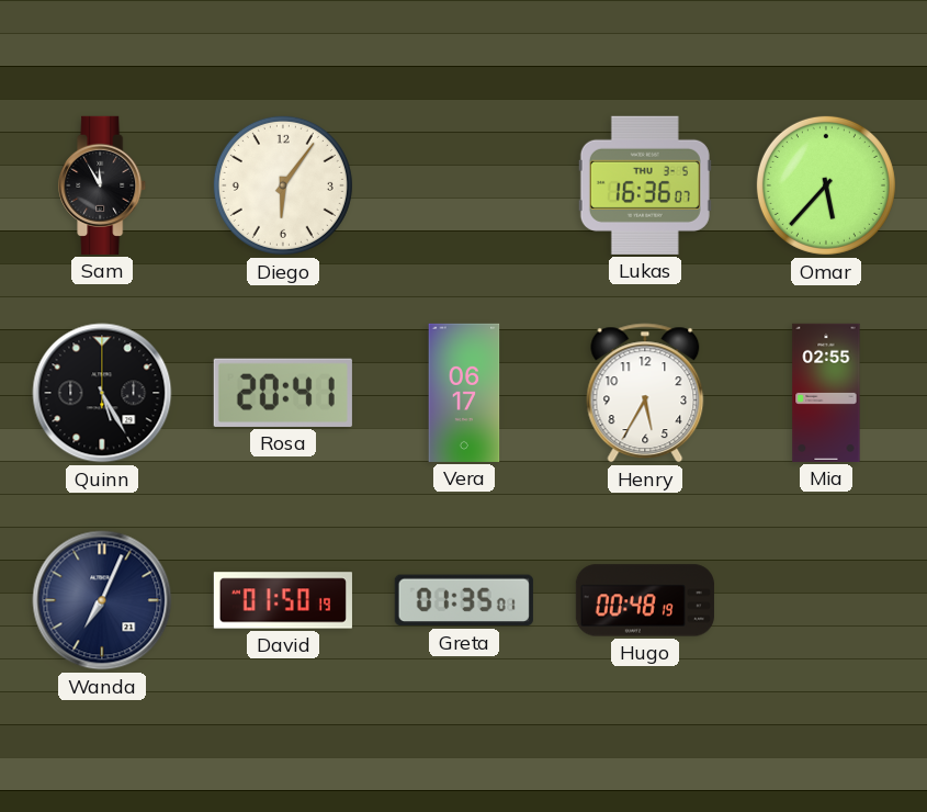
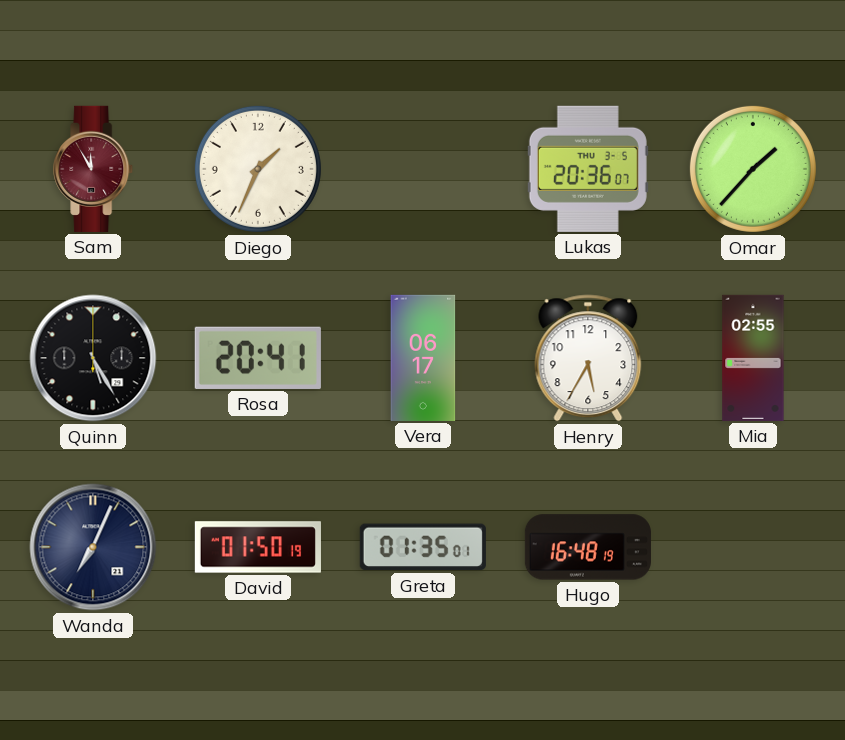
Sam dial: black -> burgundy
Diego: 6:06 -> 1:34
Lukas: 16:36 -> 20:36
Omar: 5:37 -> 1:37
Hugo: 00:48 -> 16:48
